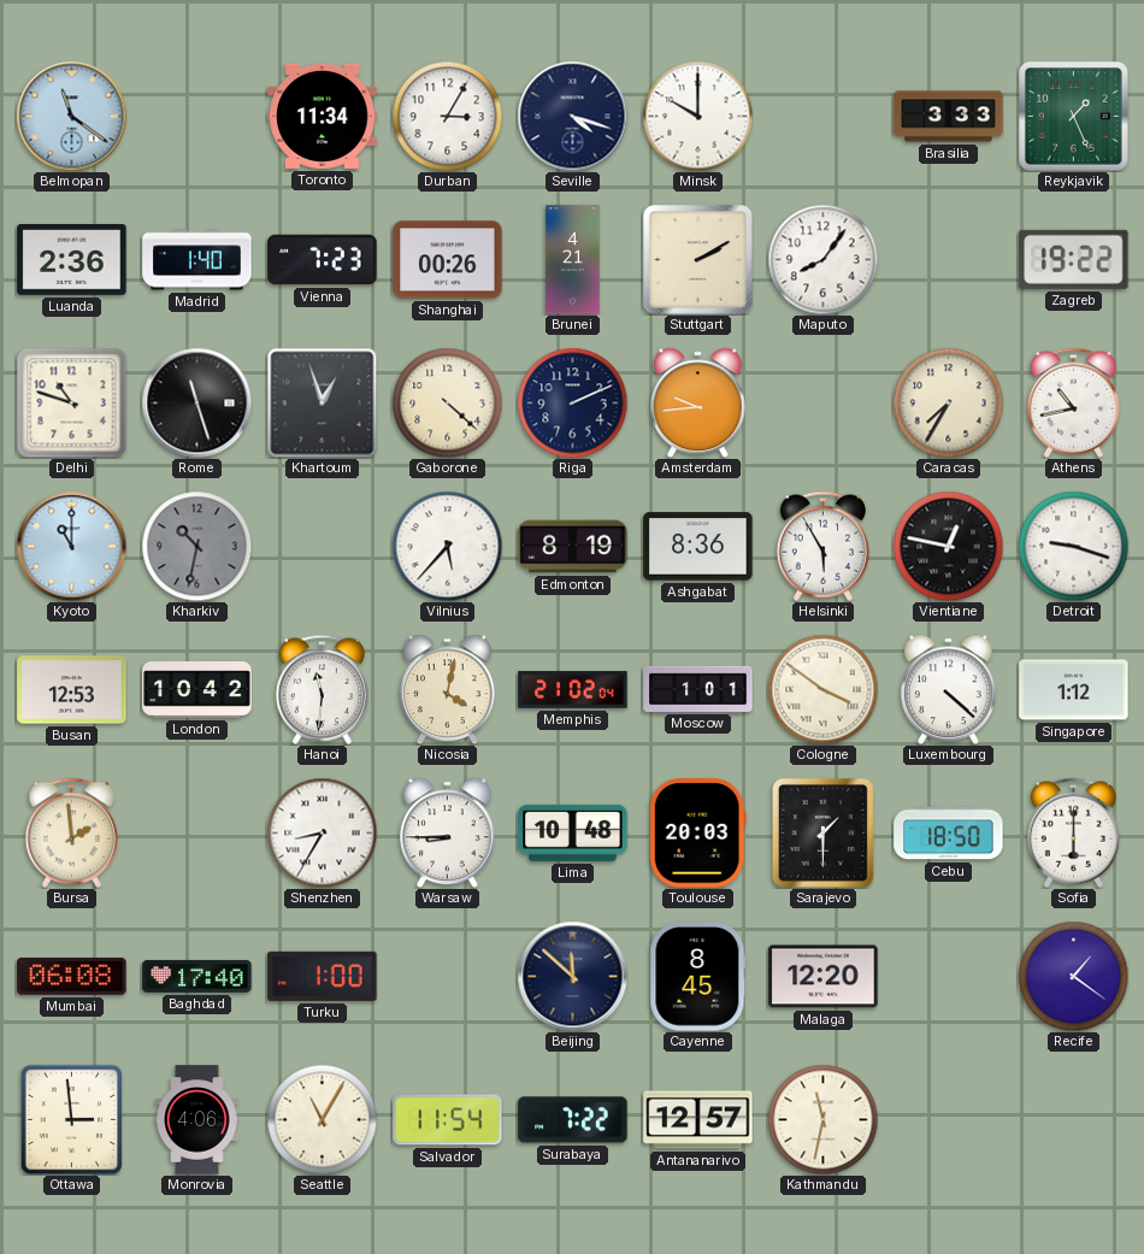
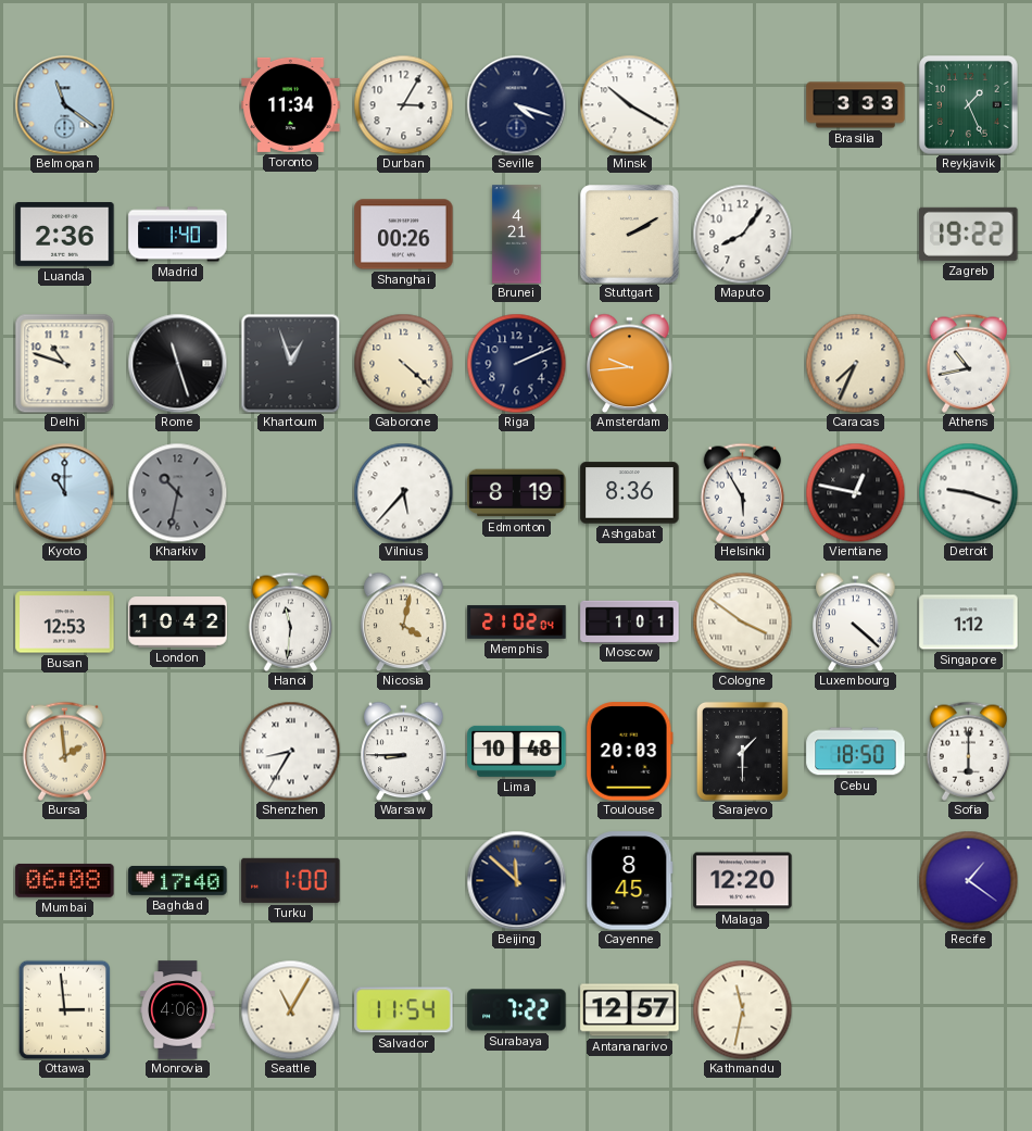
Minsk: 10:00 -> 10:20
Vienna: 7:23 -> none
Caracas: 7:35 -> 7:34
